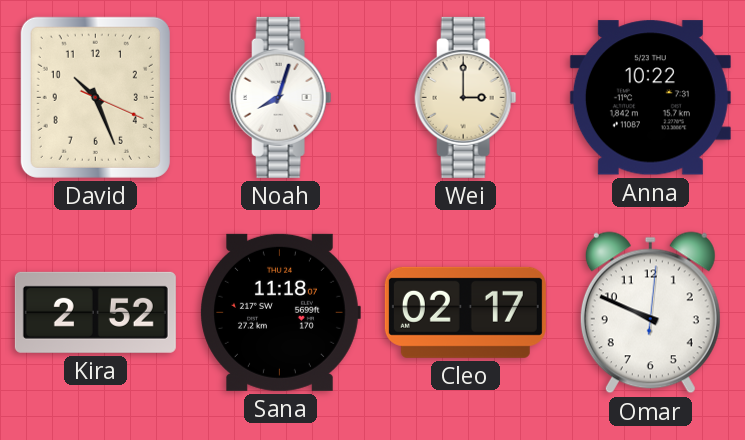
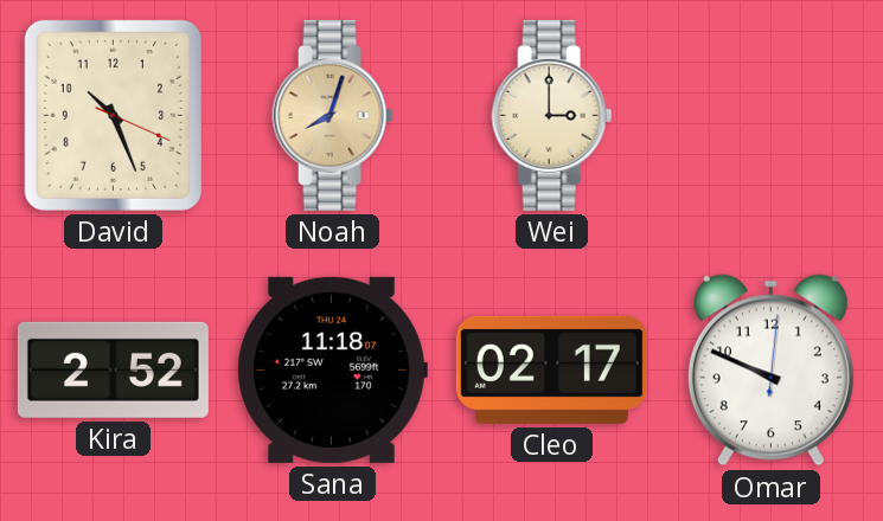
Noah dial: white -> champagne
Anna: 10:22 -> none
